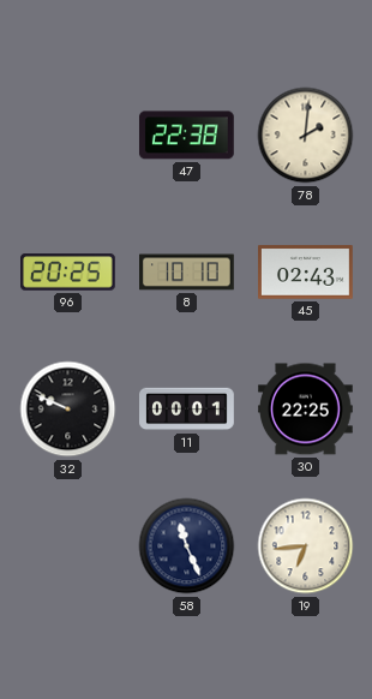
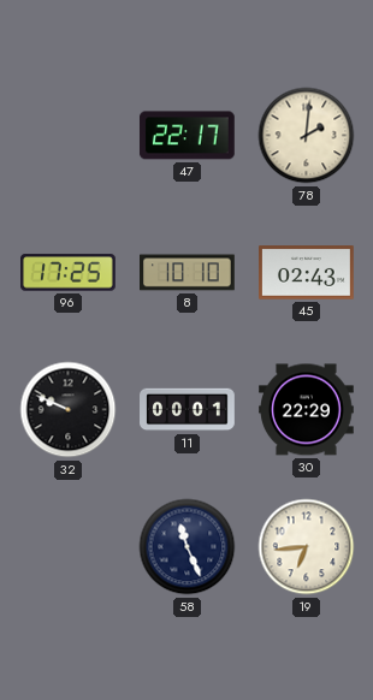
47: 22:38 -> 22:17
96: 20:25 -> 17:25
30: 22:25 -> 22:29
